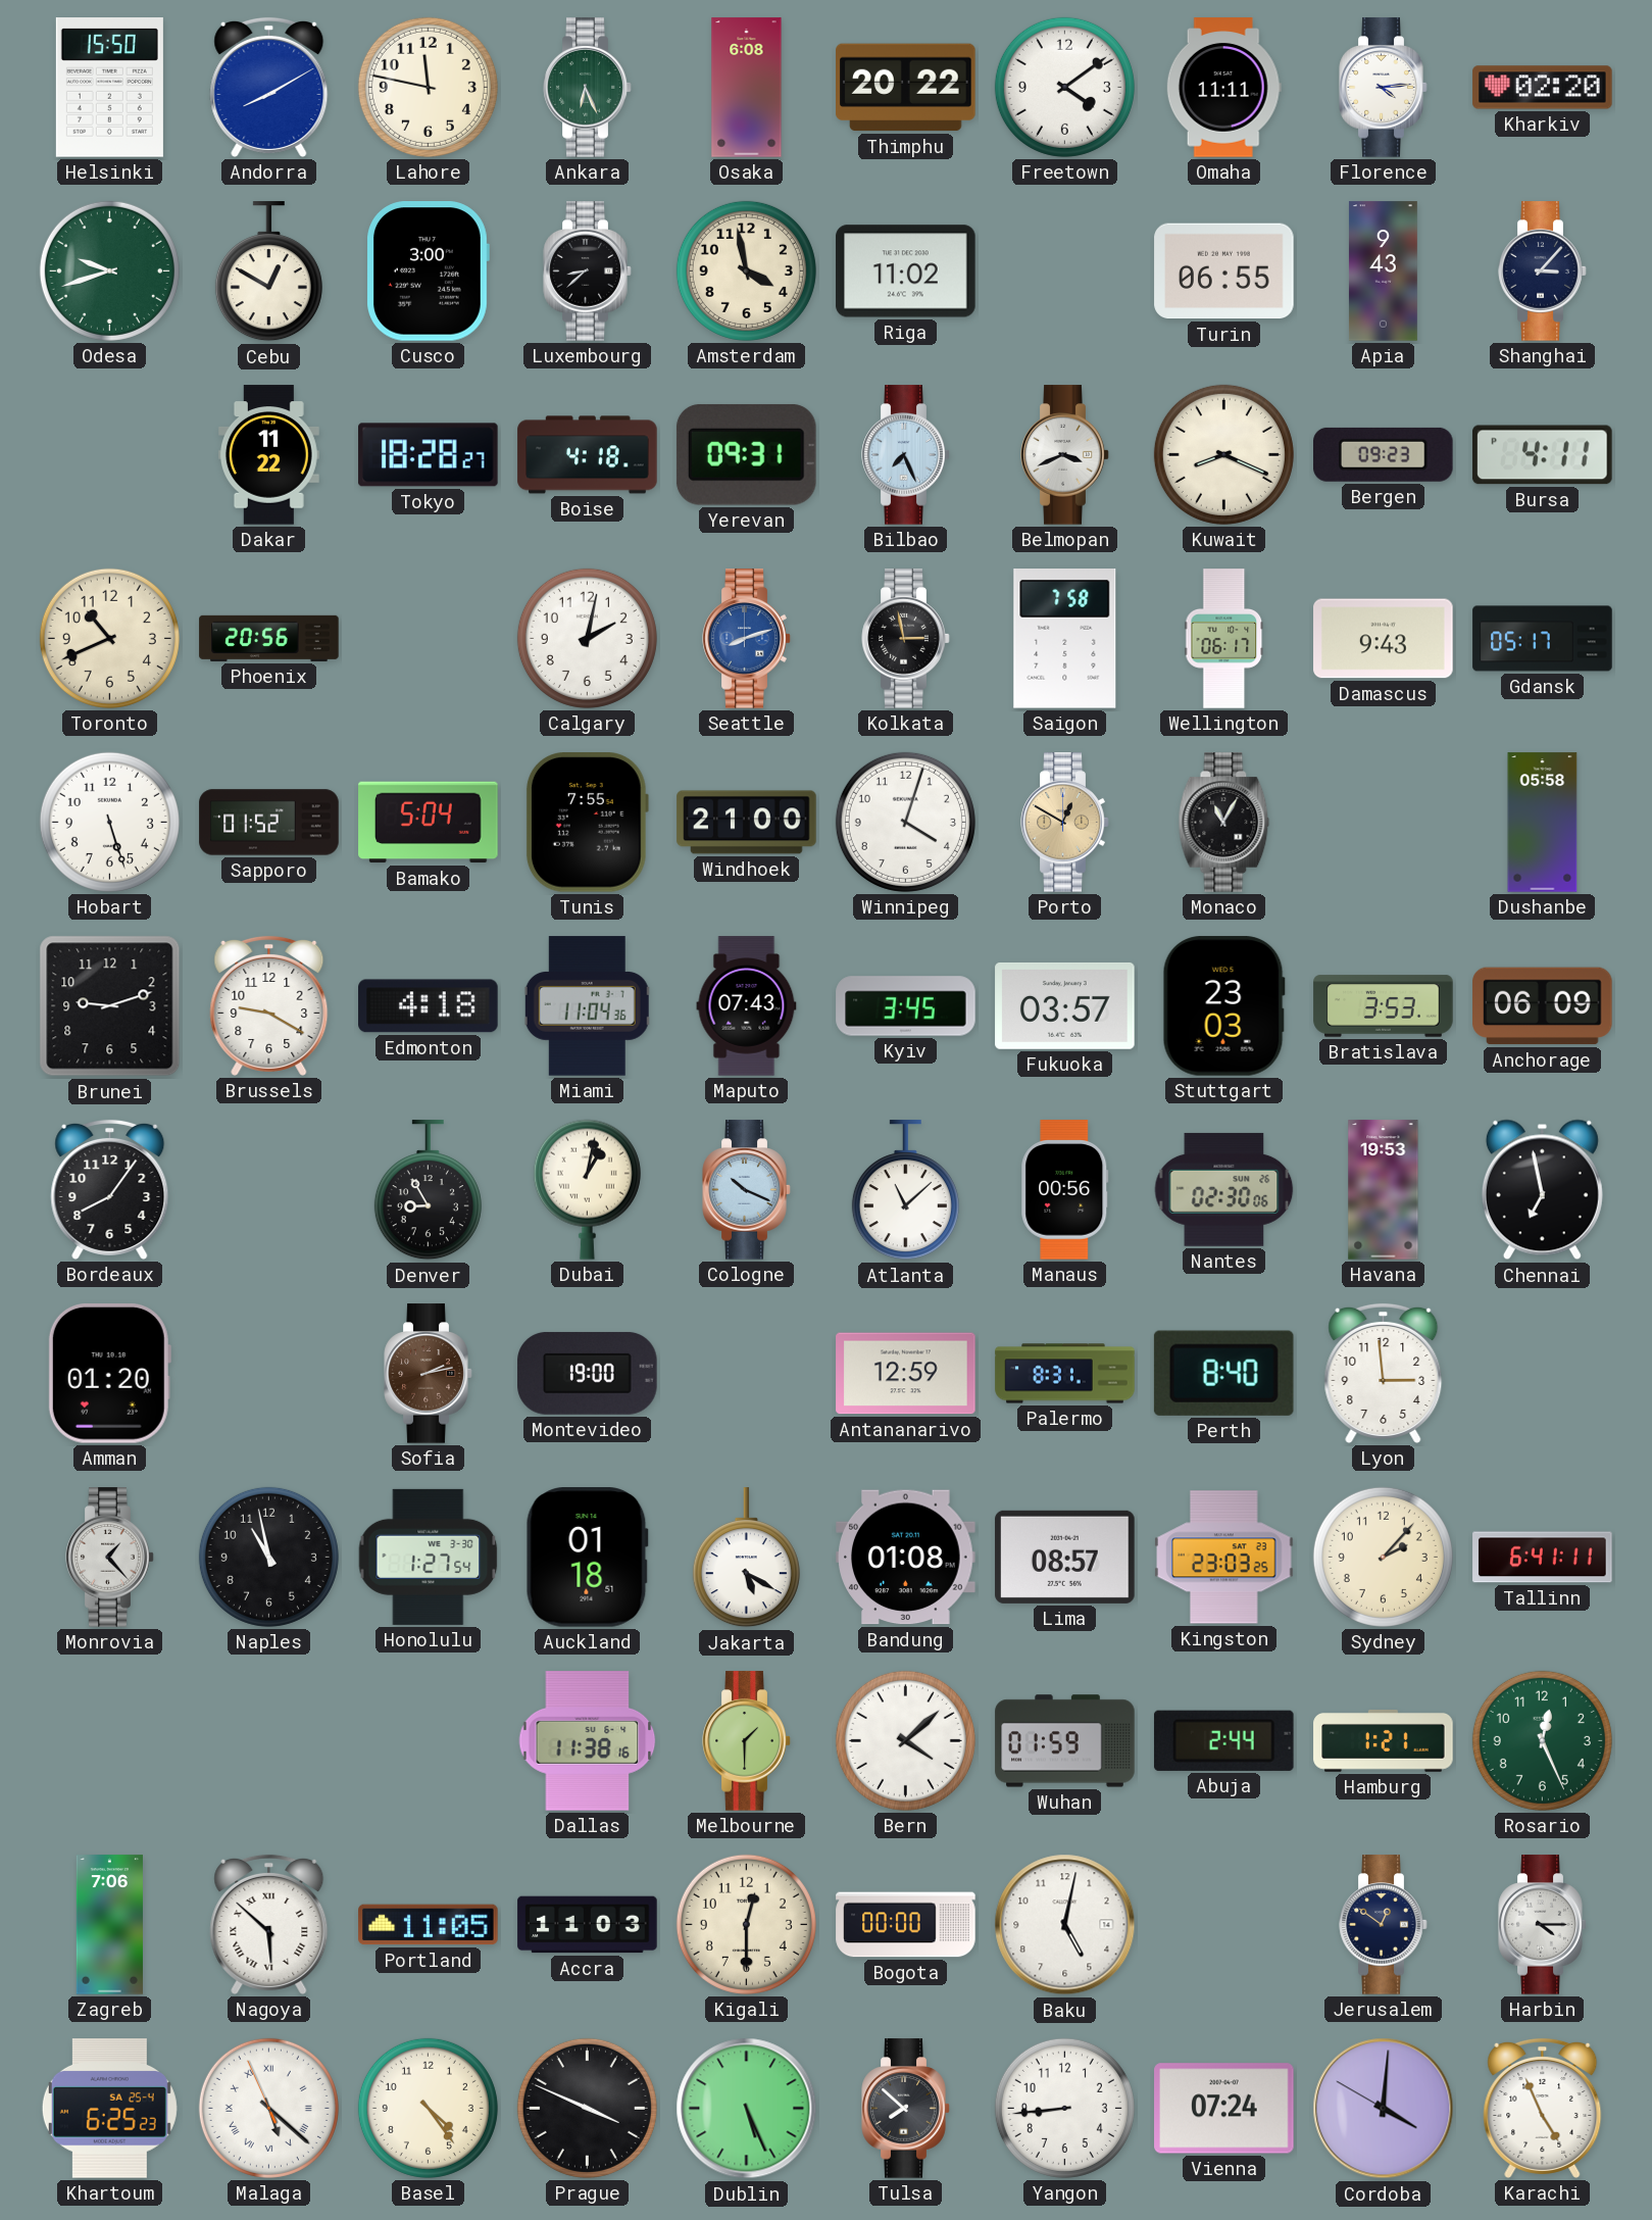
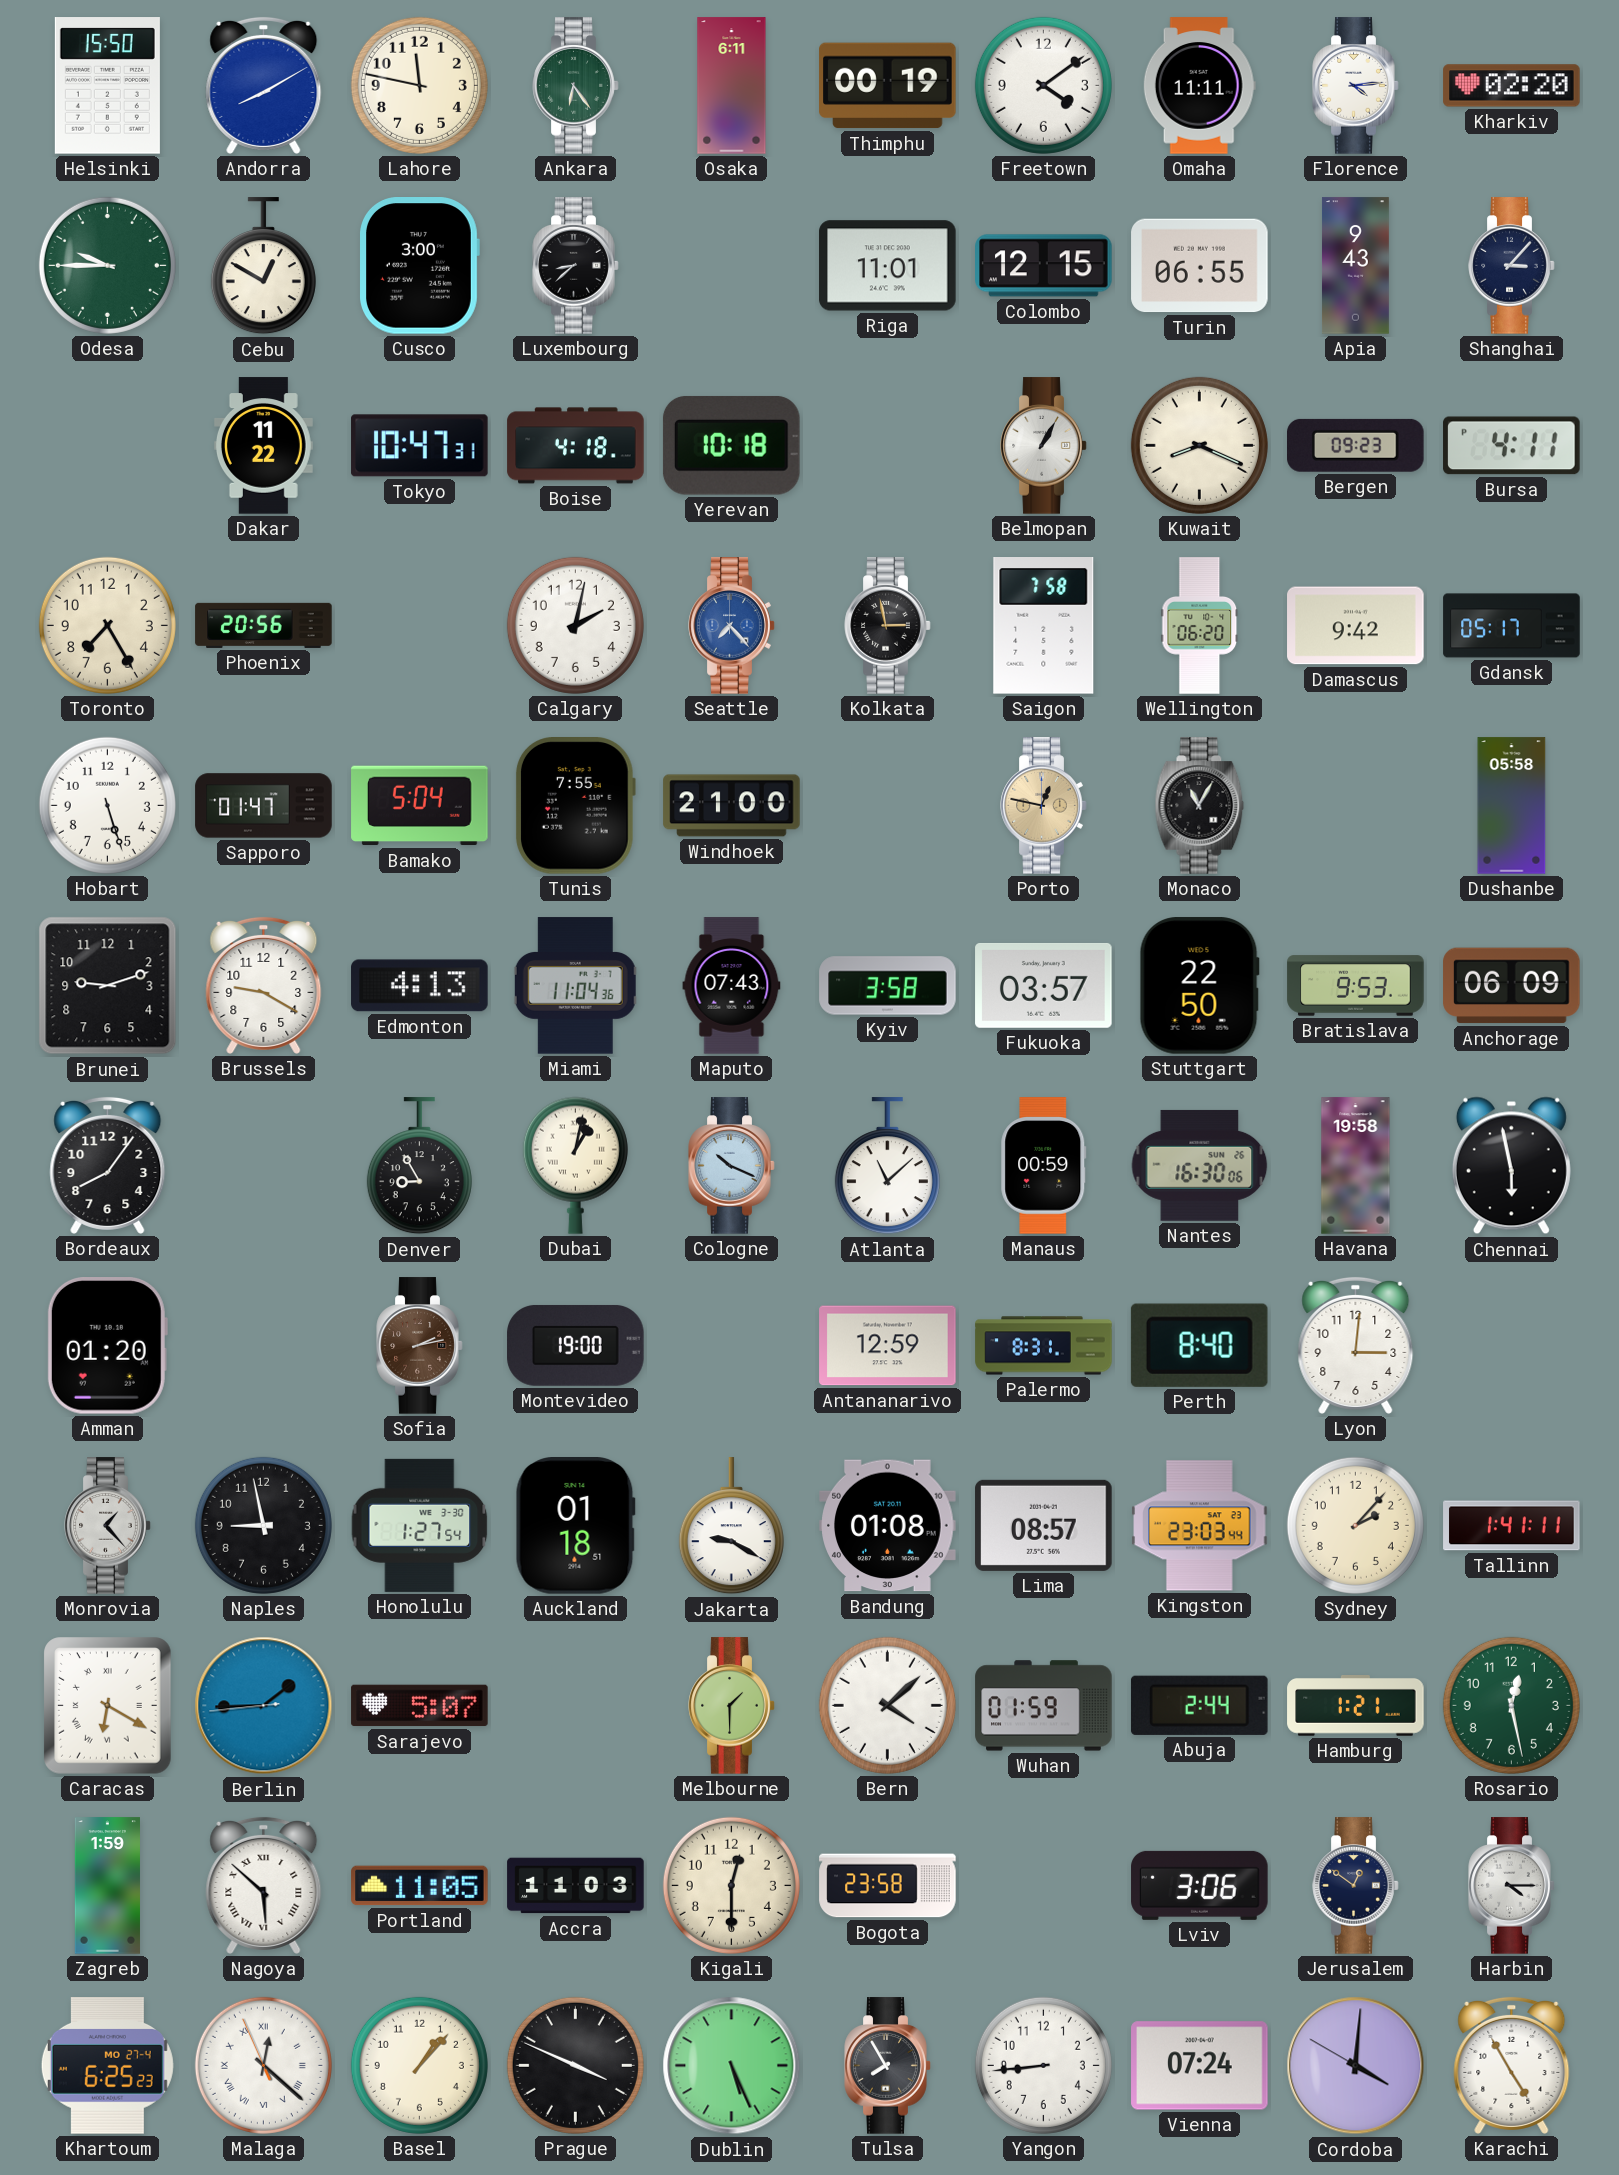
Ankara: 6:26 -> 6:24
Osaka: 6:08 -> 6:11
Thimphu: 20:22 -> 00:19
Odesa: 9:42 -> 9:45
Amsterdam: 3:58 -> none
Riga: 11:02 -> 11:01
Colombo: none -> 12:15
Tokyo: 18:28 -> 10:47
Yerevan: 09:31 -> 10:18
Bilbao: 7:26 -> none
Belmopan: 3:41 -> 1:05
Toronto: 10:41 -> 7:25
Seattle: 8:12 -> 7:23
Wellington: 06:17 -> 06:20
Damascus: 9:43 -> 9:42
Sapporo: 01:52 -> 01:47
Winnipeg: 4:03 -> none
Porto: 12:50 -> 12:47
Edmonton: 4:18 -> 4:13
Kyiv: 3:45 -> 3:58
Stuttgart: 23:03 -> 22:50
Bratislava: 3:53 -> 9:53
Manaus: 00:56 -> 00:59
Nantes: 02:30 -> 16:30
Havana: 19:53 -> 19:58
Chennai: 6:58 -> 5:58
Lyon: 2:59 -> 3:01
Naples: 10:58 -> 8:58
Jakarta: 5:20 -> 9:20
Kingston: 23:03:25 -> 23:03:44
Tallinn: 6:41 -> 1:41
Caracas: none -> 6:20
Berlin: none -> 1:44
Sarajevo: none -> 5:07
Dallas: 11:38 -> none
Rosario: 12:26 -> 12:28
Zagreb: 7:06 -> 1:59
Bogota: 00:00 -> 23:58
Baku: 5:02 -> none
Lviv: none -> 3:06
Khartoum date: SA 25-4 -> MO 27-4
Malaga: 5:21 -> 12:21
Basel: 4:24 -> 1:07
Tulsa: 7:52 -> 7:55
Karachi: 4:56 -> 4:55
